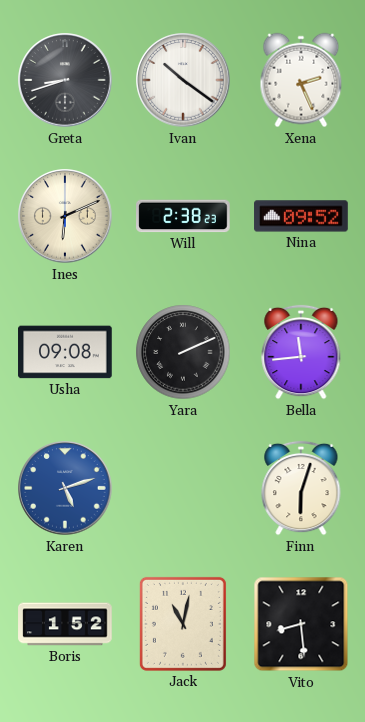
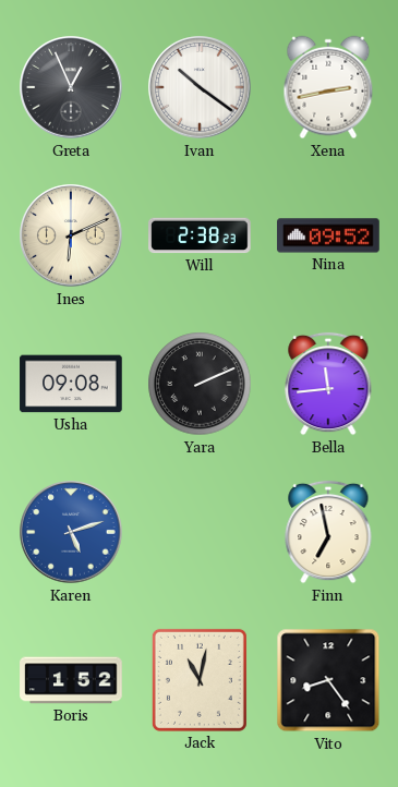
Greta: 8:42 -> 12:56
Xena: 2:26 -> 2:43
Finn: 6:03 -> 6:58
Vito: 8:29 -> 8:24
